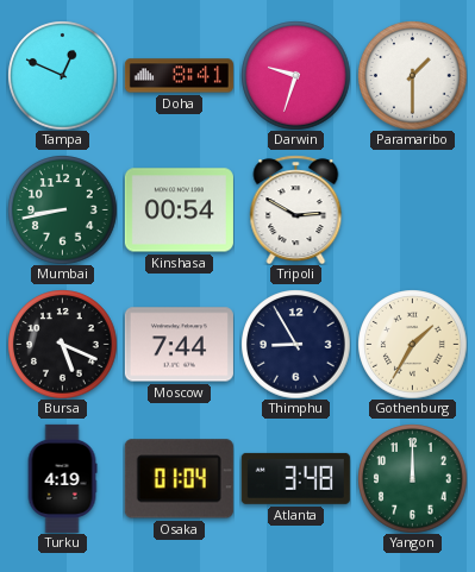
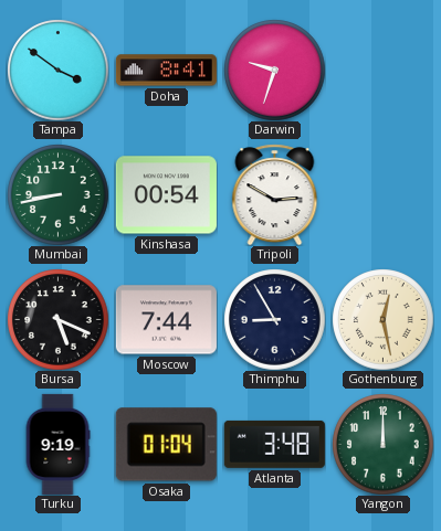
Tampa: 12:49 -> 3:51
Paramaribo: 1:30 -> none
Gothenburg: 1:35 -> 12:28
Turku: 4:19 -> 9:19
